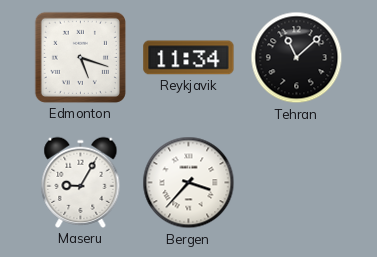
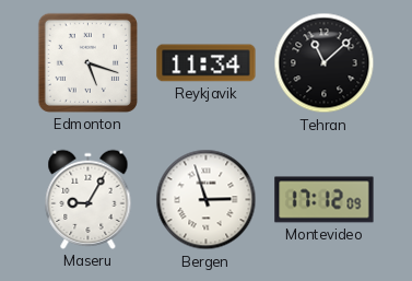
Bergen: 3:37 -> 2:57
Montevideo: none -> 17:12
